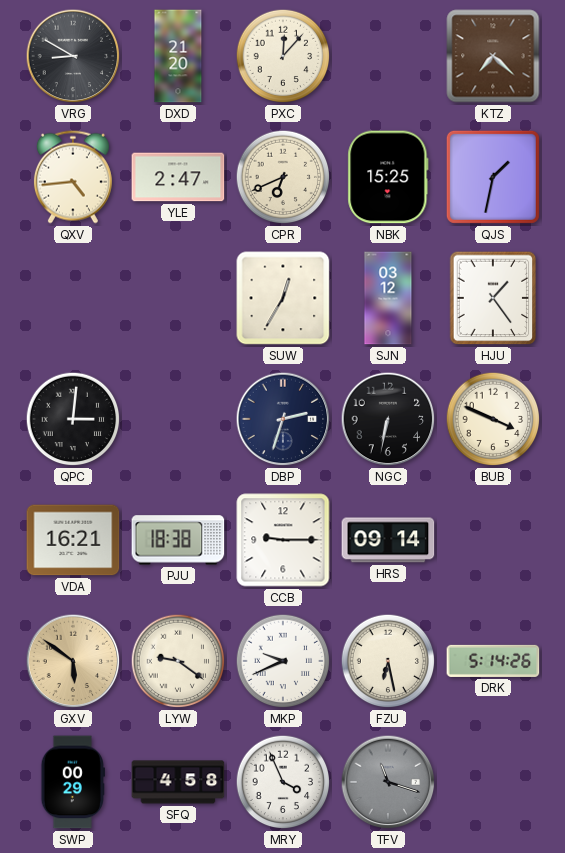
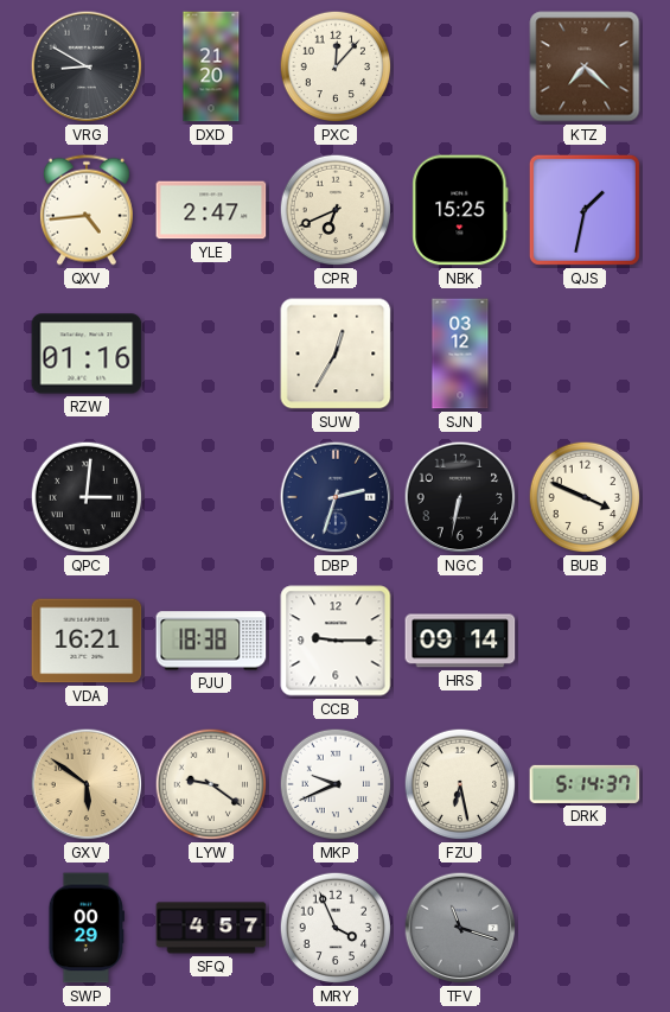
RZW: none -> 01:16
HJU: 1:24 -> none
DRK: 5:14:26 -> 5:14:37
SFQ: 4:58 -> 4:57
